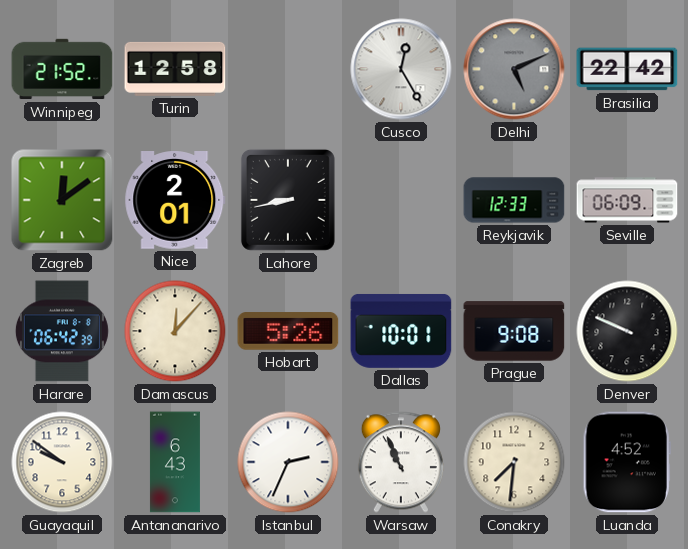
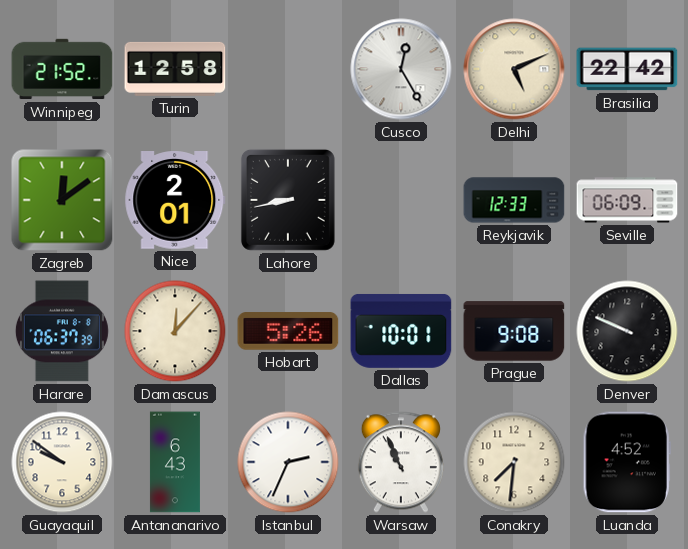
Delhi dial: grey -> cream
Harare: 06:42 -> 06:37
